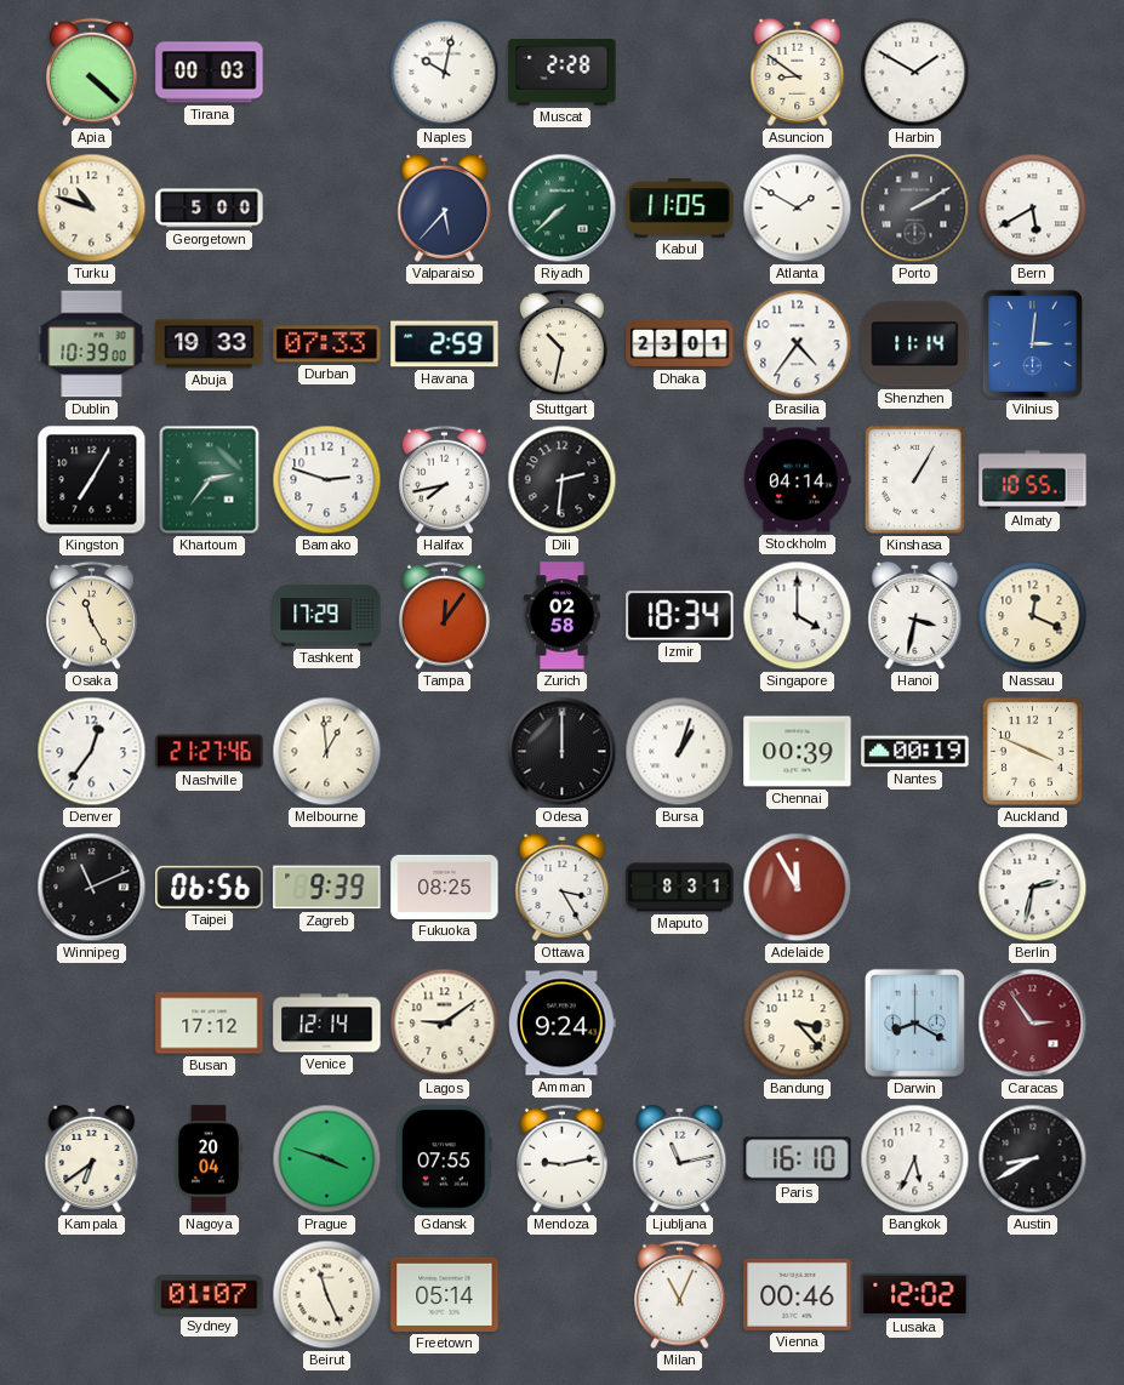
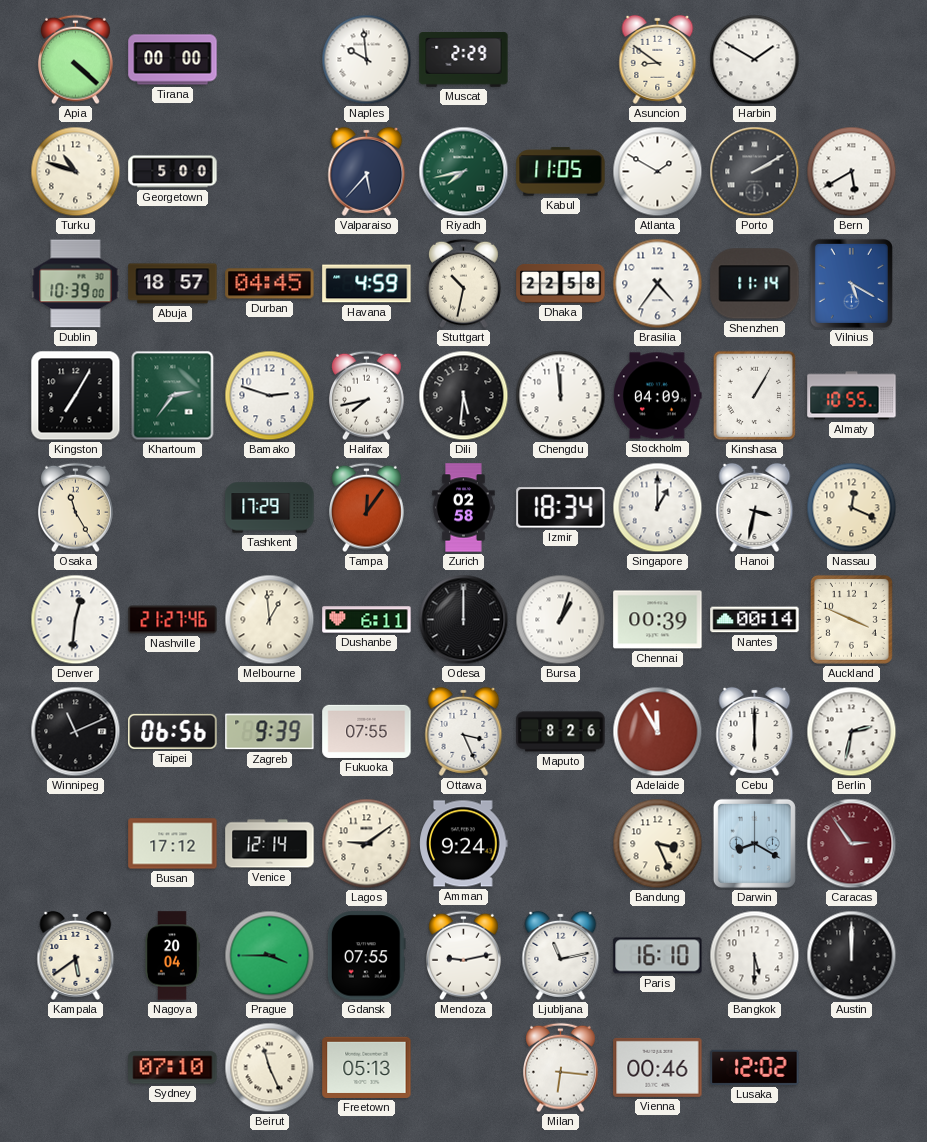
Tirana: 00:03 -> 00:00
Naples: 10:02 -> 9:59
Muscat: 2:28 -> 2:29
Riyadh: 7:38 -> 7:43
Abuja: 19:33 -> 18:57
Durban: 07:33 -> 04:45
Havana: 2:59 -> 4:59
Dhaka: 23:01 -> 22:58
Vilnius: 3:01 -> 5:20
Dili: 2:31 -> 5:31
Chengdu: none -> 11:59
Stockholm: 04:14 -> 04:09
Singapore: 4:00 -> 1:00
Denver: 12:36 -> 12:31
Dushanbe: none -> 6:11
Nantes: 00:19 -> 00:14
Fukuoka: 08:25 -> 07:55
Ottawa: 3:25 -> 3:26
Maputo: 8:31 -> 8:26
Cebu: none -> 6:00
Bandung: 3:23 -> 3:26
Kampala: 6:39 -> 5:39
Prague: 3:48 -> 3:45
Bangkok: 5:34 -> 5:30
Austin: 8:40 -> 12:00
Sydney: 01:07 -> 07:10
Freetown: 05:14 -> 05:13
Milan: 11:04 -> 6:16
